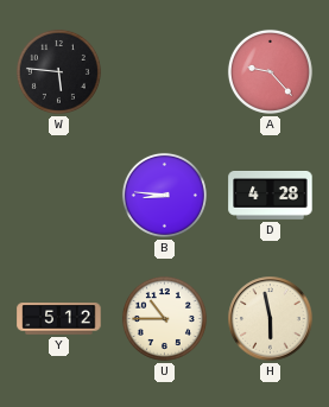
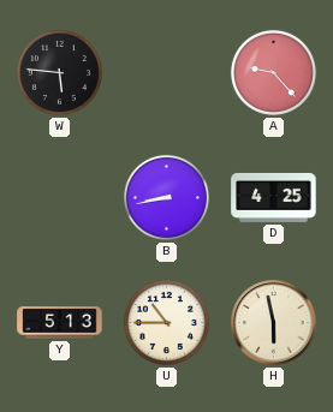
B: 8:46 -> 8:43
D: 4:28 -> 4:25
Y: 5:12 -> 5:13
